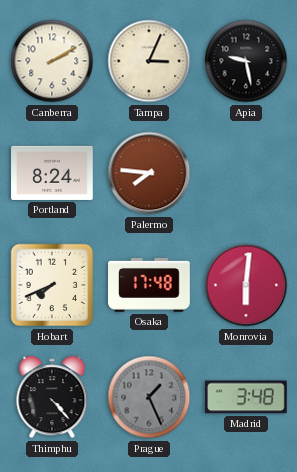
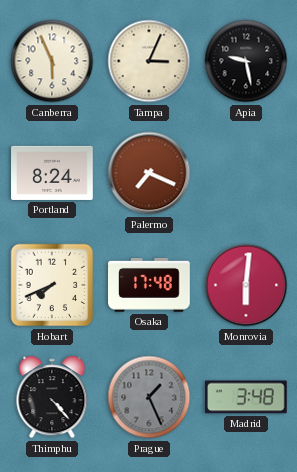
Canberra: 2:10 -> 5:56
Palermo: 7:46 -> 7:19
